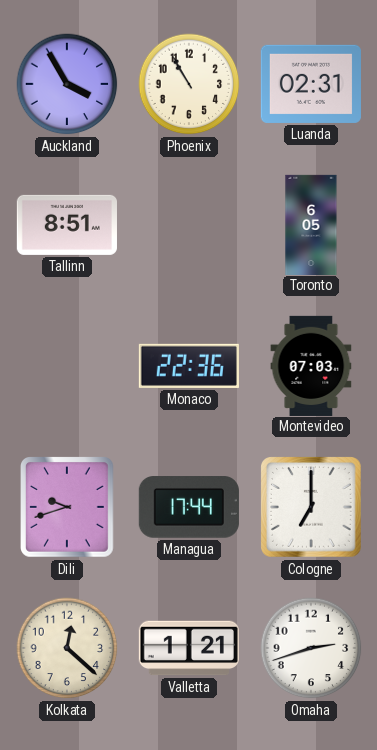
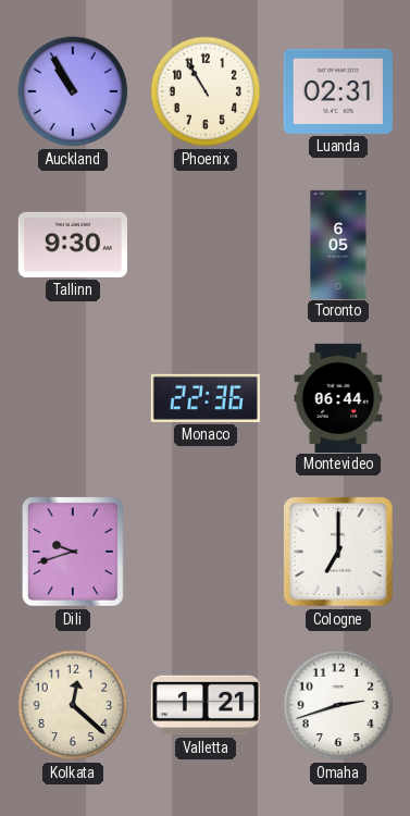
Auckland: 3:55 -> 10:55
Tallinn: 8:51 -> 9:30
Montevideo: 07:03 -> 06:44
Managua: 17:44 -> none
